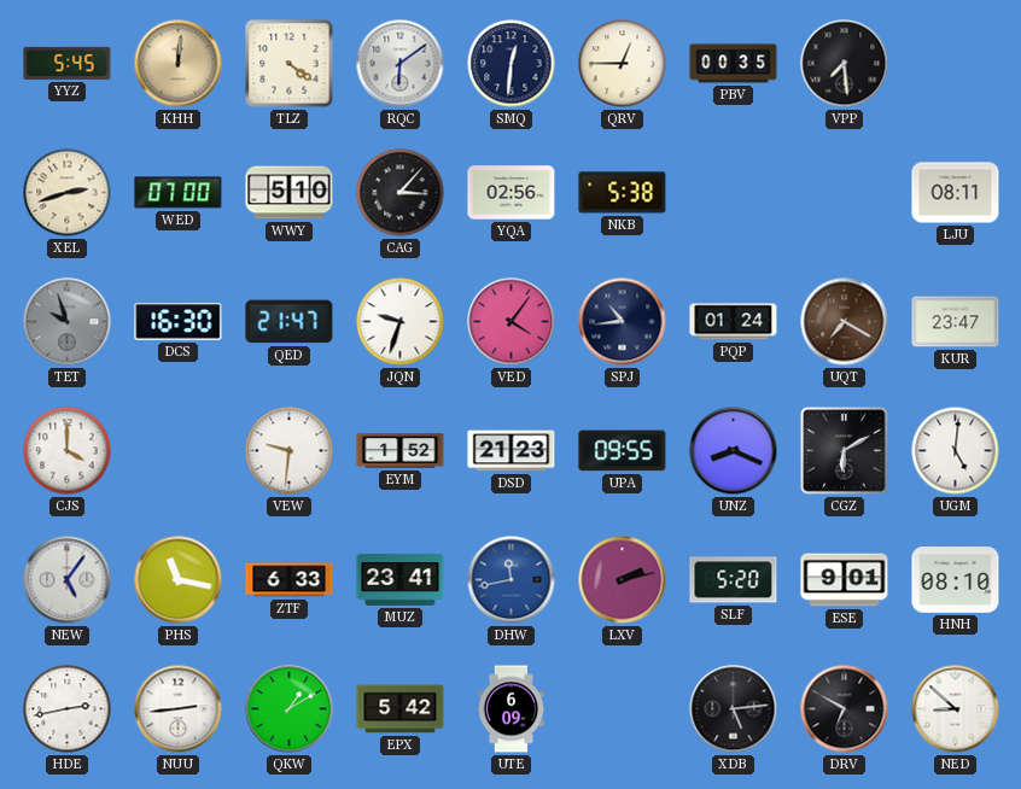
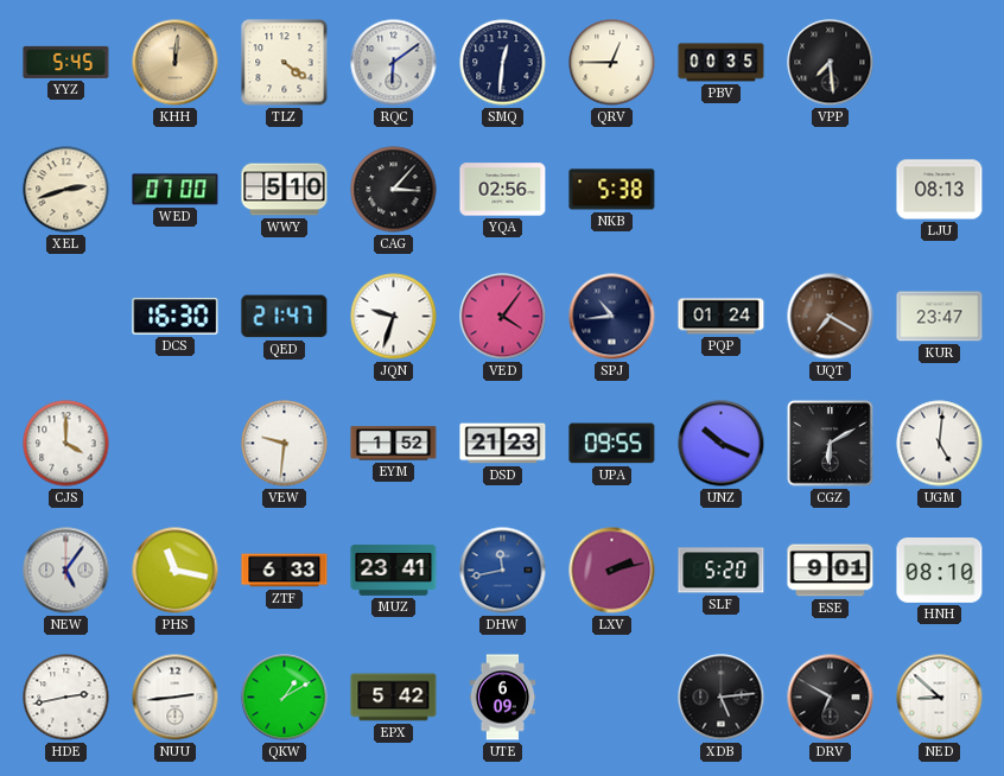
LJU: 08:11 -> 08:13
TET: 9:57 -> none
UNZ: 8:19 -> 10:19
